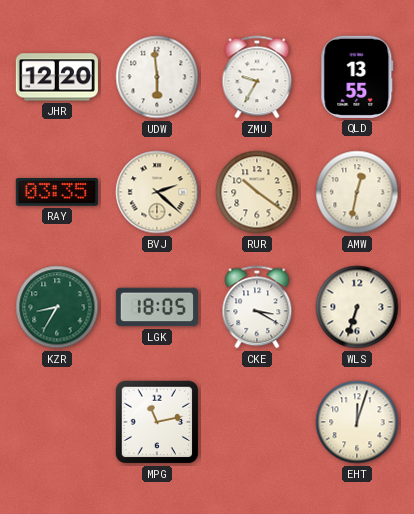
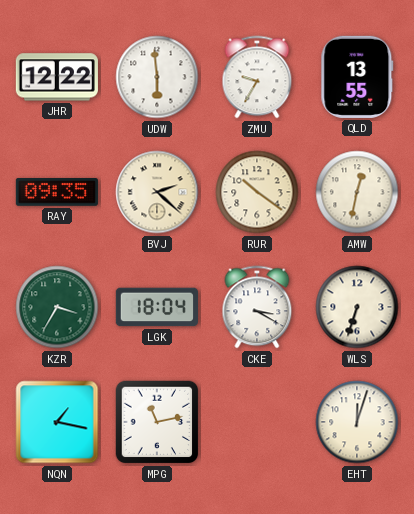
JHR: 12:20 -> 12:22
RAY: 03:35 -> 09:35
KZR: 8:35 -> 3:35
LGK: 18:05 -> 18:04
NQN: none -> 1:17
